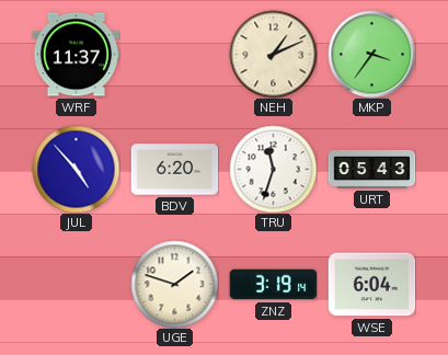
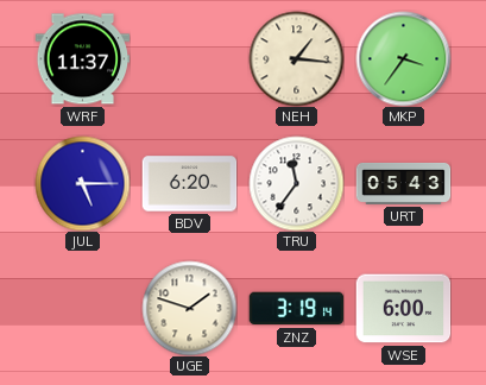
NEH: 1:11 -> 1:16
JUL: 4:53 -> 5:15
TRU: 11:33 -> 11:36
WSE: 6:04 -> 6:00
